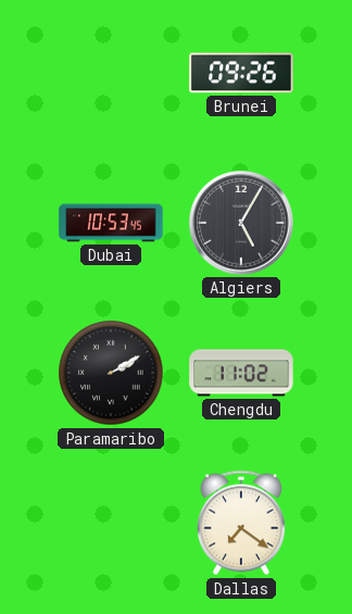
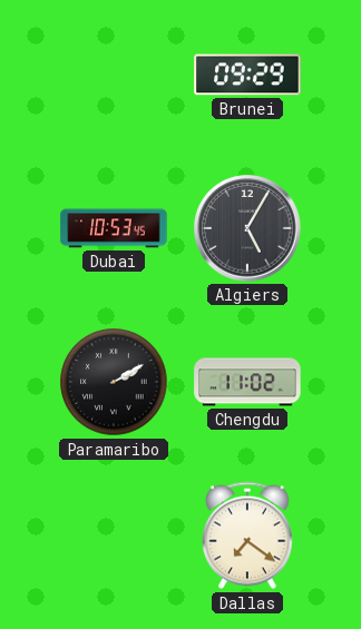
Brunei: 09:26 -> 09:29
